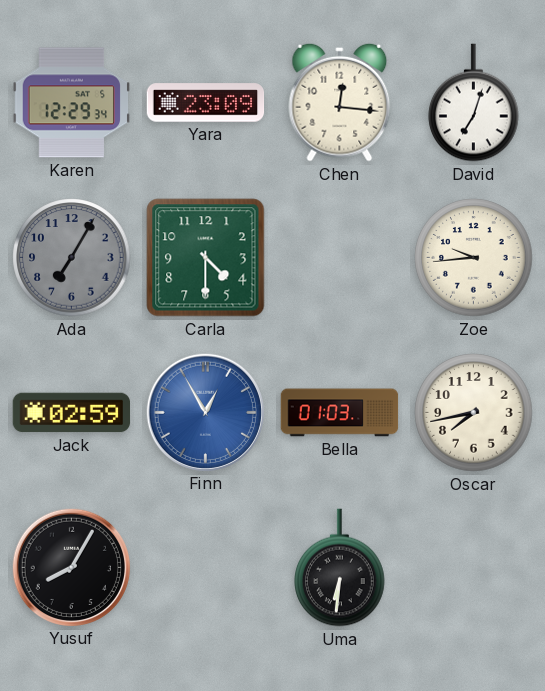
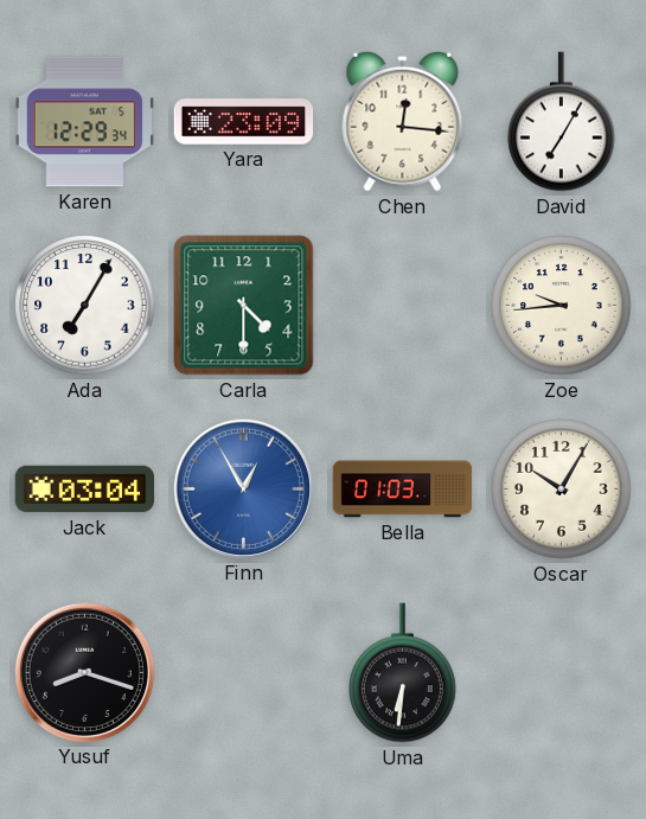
David: 7:03 -> 7:05
Ada dial: grey -> white
Jack: 02:59 -> 03:04
Oscar: 7:43 -> 10:05
Yusuf: 8:05 -> 8:18
